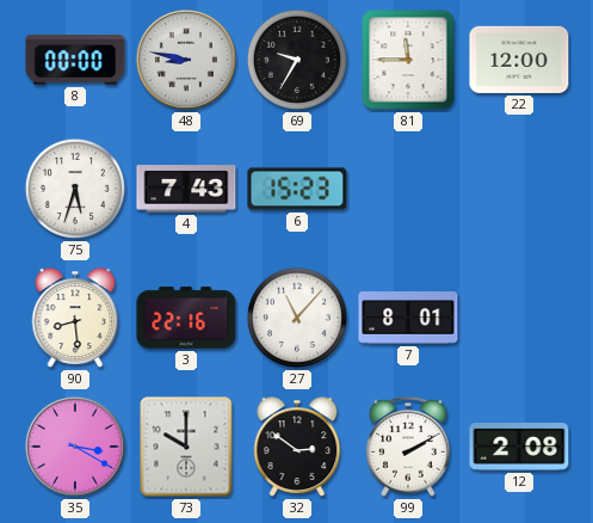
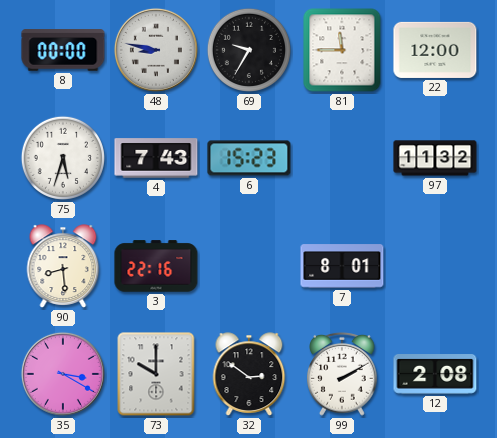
97: none -> 11:32
27: 11:07 -> none
